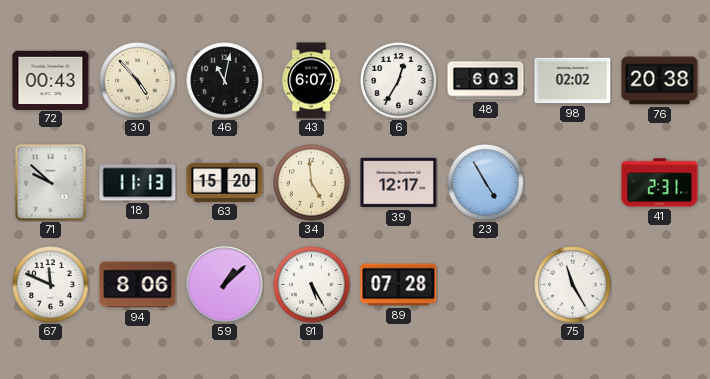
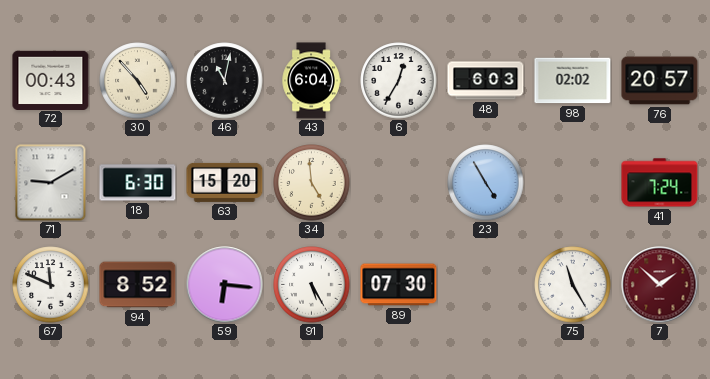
43: 6:07 -> 6:04
76: 20:38 -> 20:57
71: 9:52 -> 9:10
18: 11:13 -> 6:30
39: 12:17 -> none
41: 2:31 -> 7:24
94: 8:06 -> 8:52
59: 1:08 -> 6:16
89: 07:28 -> 07:30
7: none -> 1:52
